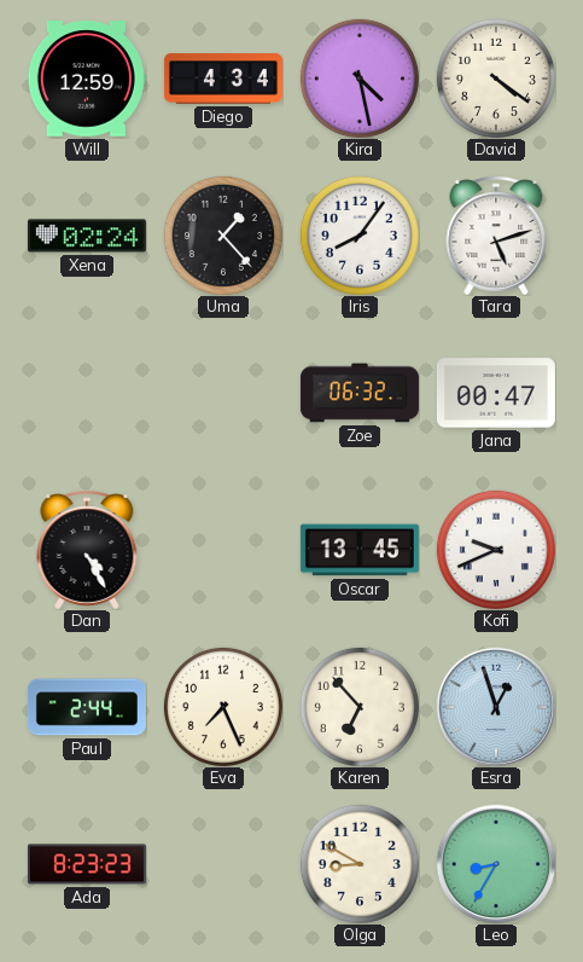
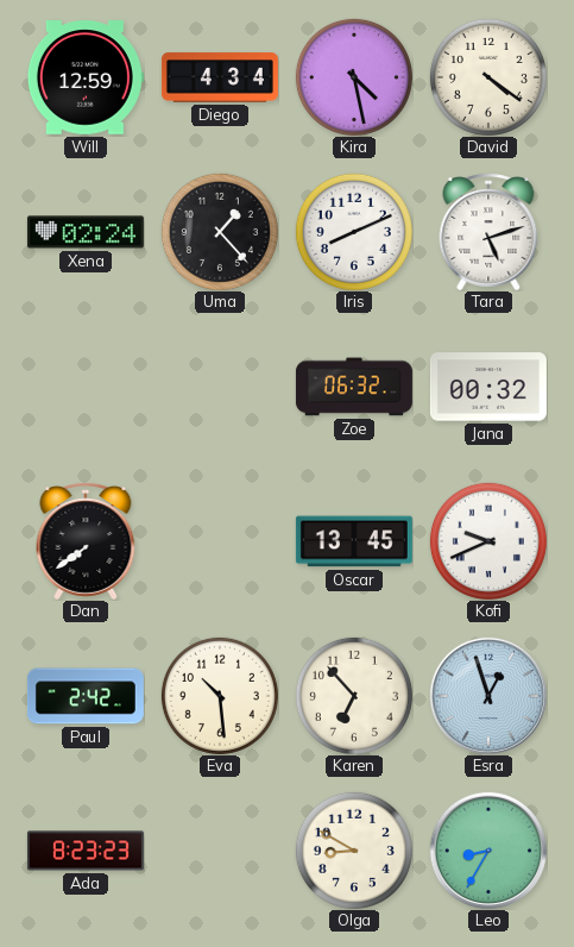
Iris: 8:06 -> 8:11
Jana: 00:47 -> 00:32
Dan: 4:25 -> 7:39
Paul: 2:44 -> 2:42
Eva: 7:26 -> 10:29
